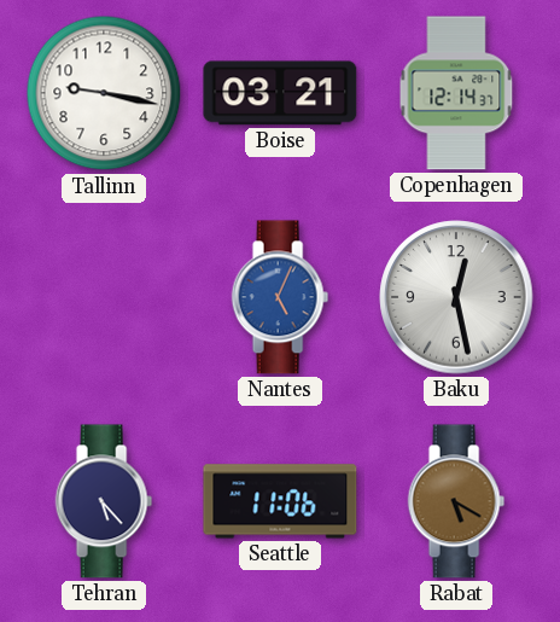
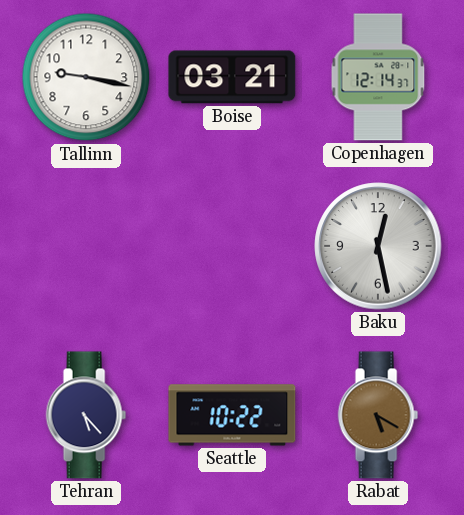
Nantes: 5:04 -> none
Seattle: 11:06 -> 10:22
